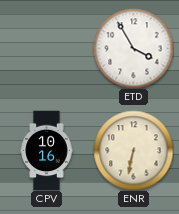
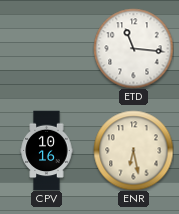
ETD: 3:55 -> 11:16
ENR: 6:32 -> 6:28
